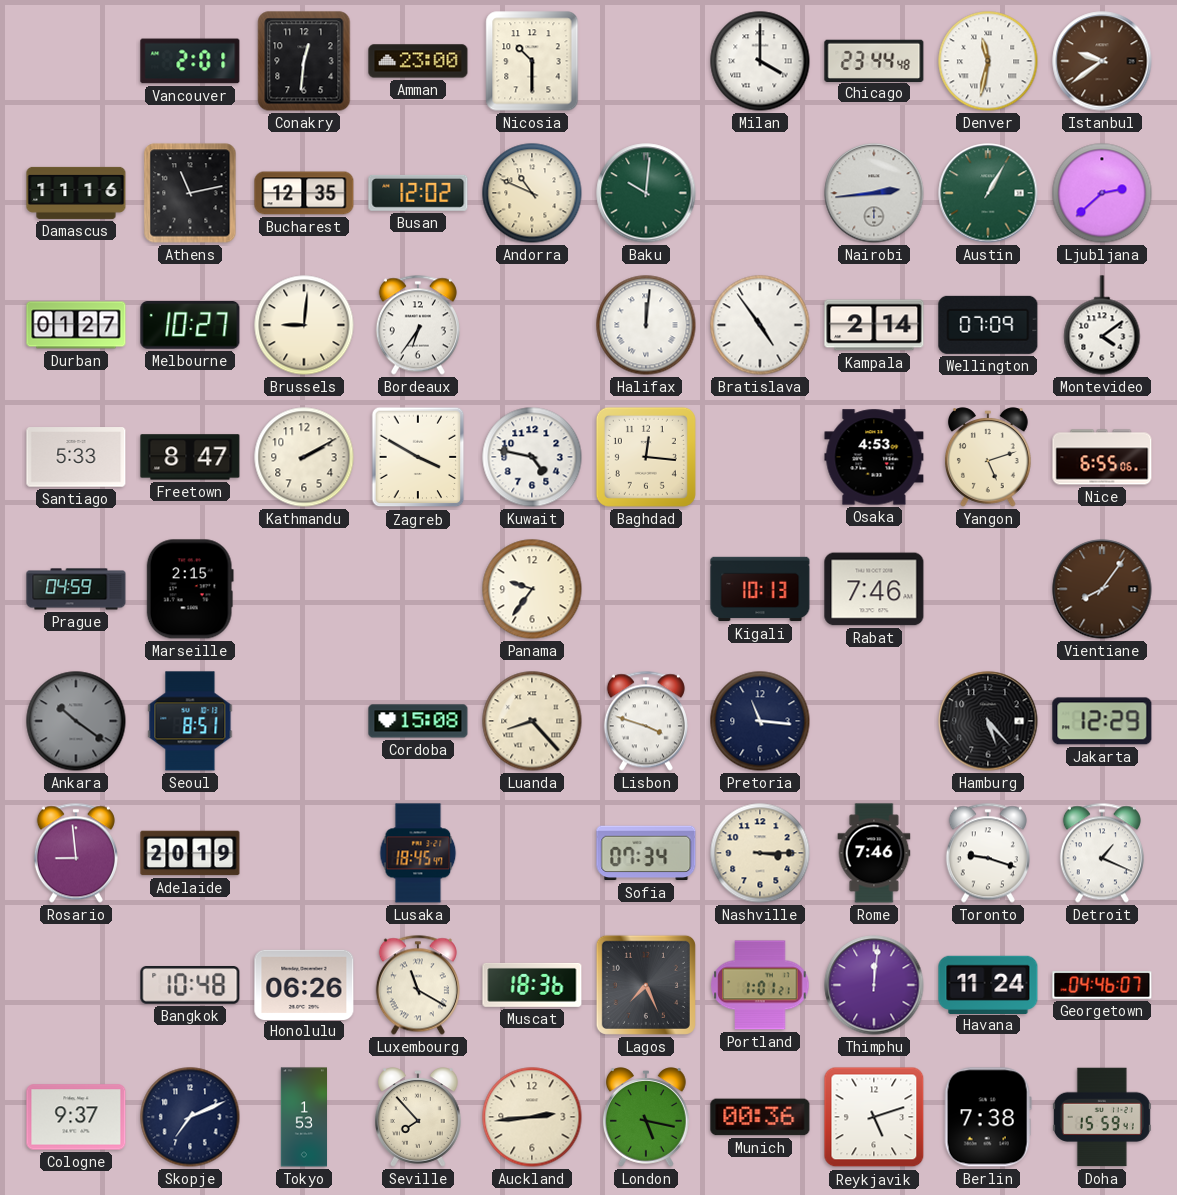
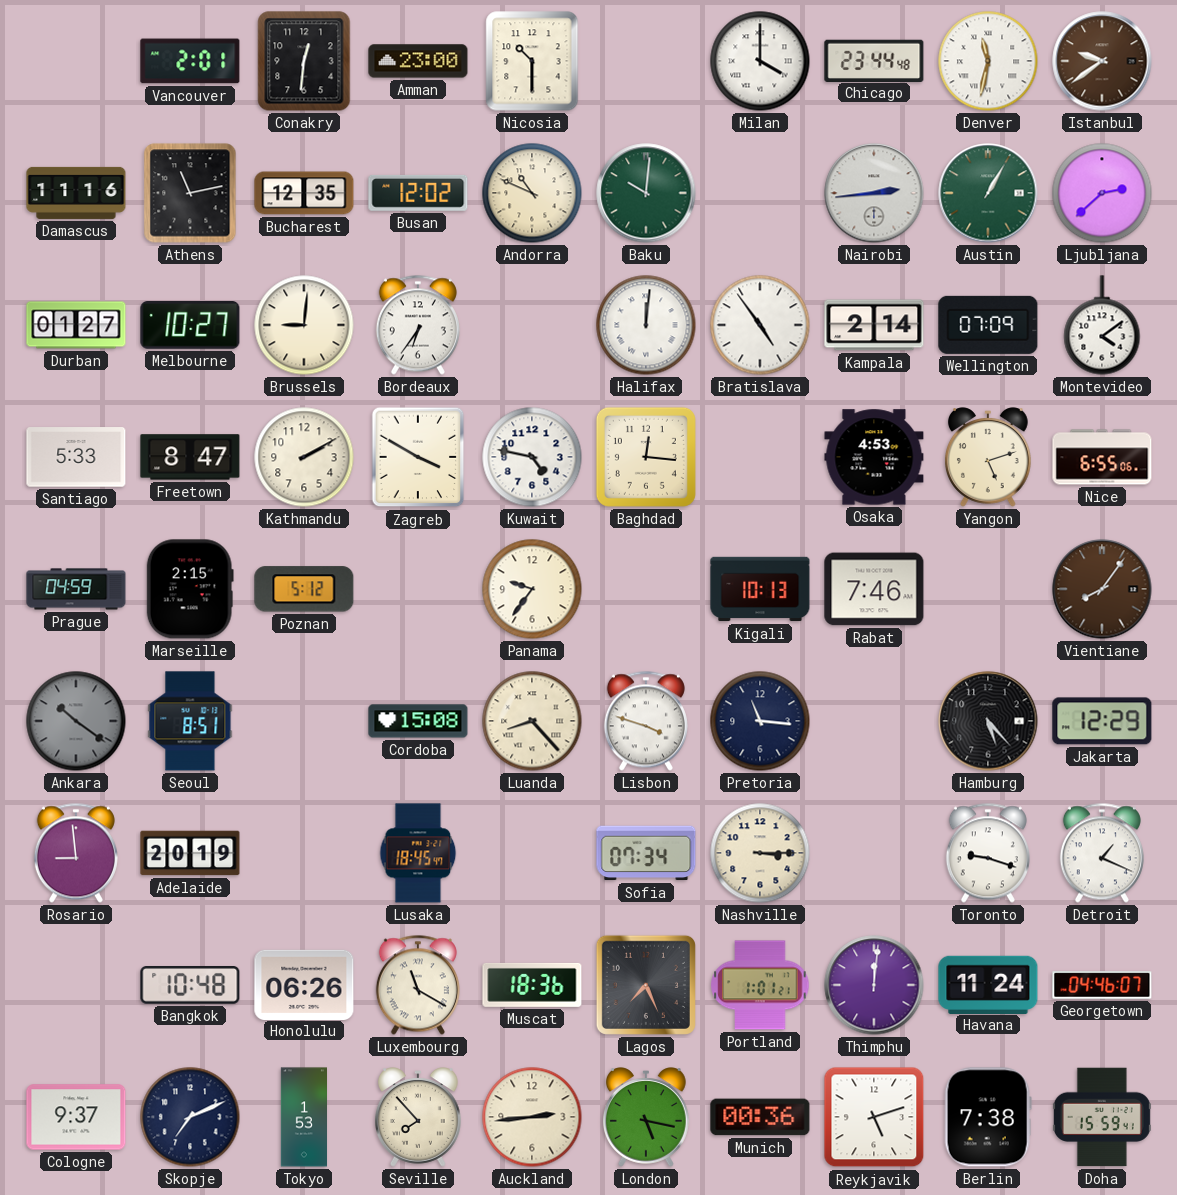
Poznan: none -> 5:12
Rome: 7:46 -> none
